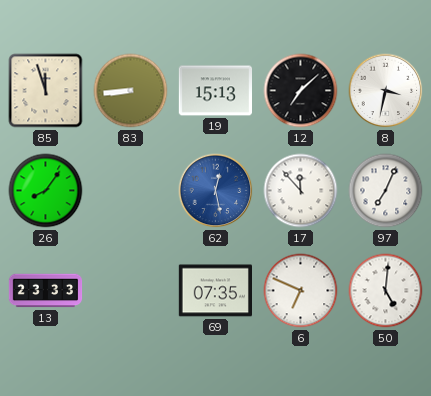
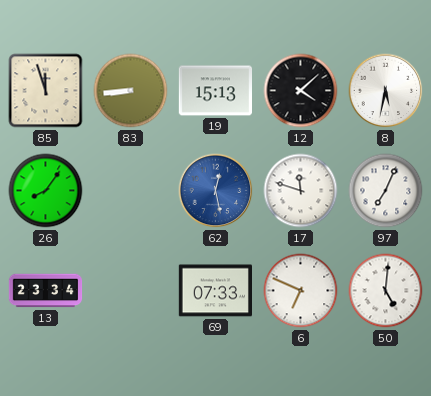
12: 7:08 -> 4:08
8: 3:32 -> 5:32
17: 11:53 -> 11:48
13: 23:33 -> 23:34
69: 07:35 -> 07:33
